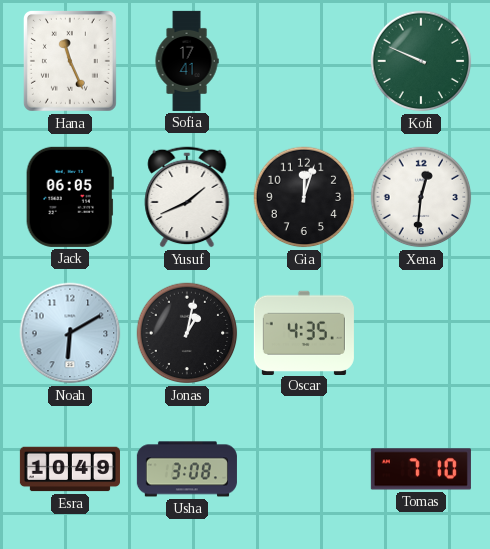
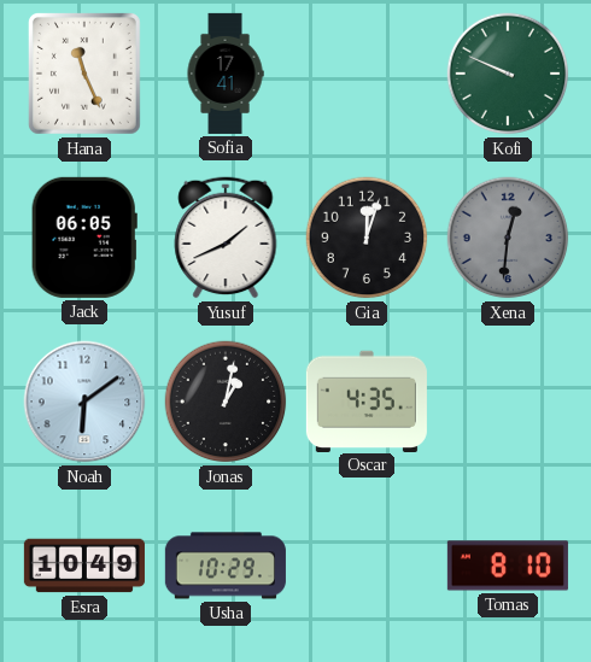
Xena dial: white -> grey
Noah: 6:10 -> 6:09
Usha: 3:08 -> 10:29
Tomas: 7:10 -> 8:10
